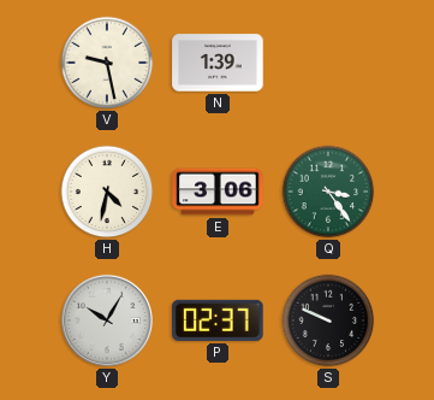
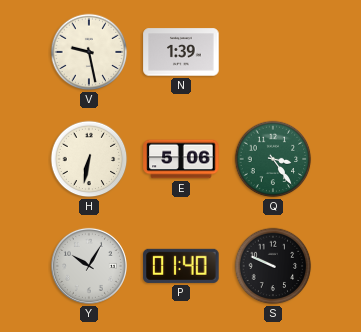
H: 4:32 -> 6:32
E: 3:06 -> 5:06
P: 02:37 -> 01:40
